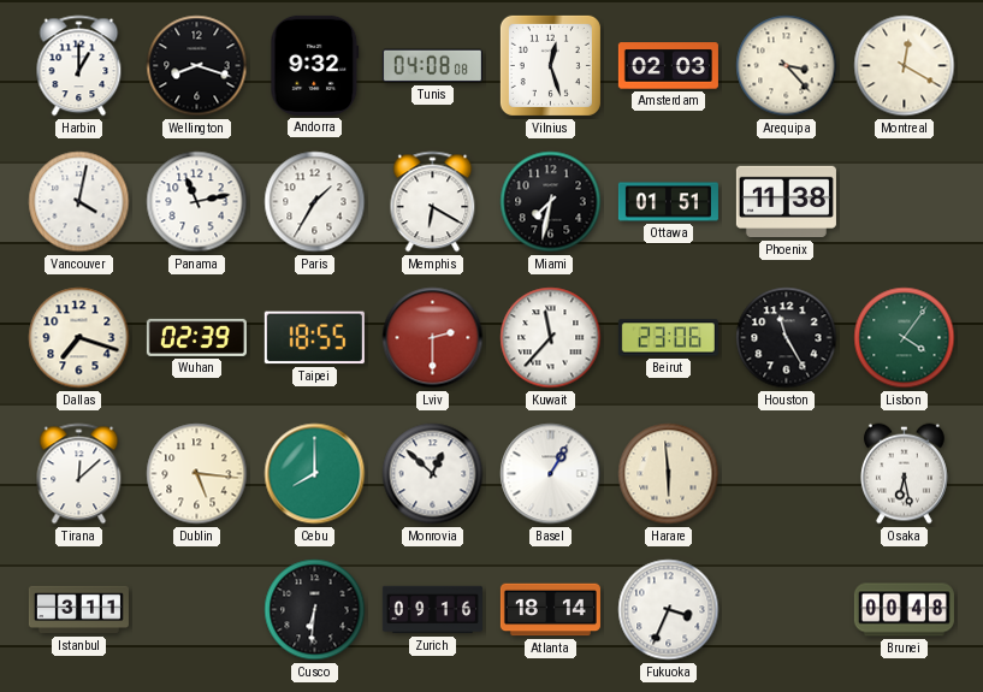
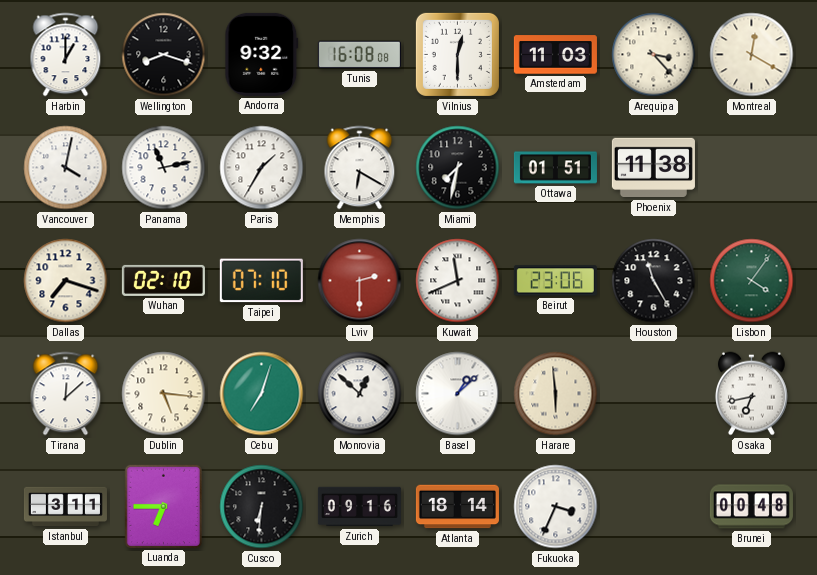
Tunis: 04:08 -> 16:08
Vilnius: 12:27 -> 12:30
Amsterdam: 02:03 -> 11:03
Wuhan: 02:39 -> 02:10
Taipei: 18:55 -> 07:10
Kuwait: 11:37 -> 11:41
Cebu: 8:00 -> 7:03
Basel: 1:05 -> 1:08
Osaka: 6:28 -> 6:43
Luanda: none -> 6:45
